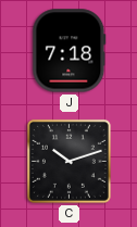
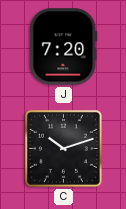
J: 7:18 -> 7:20
